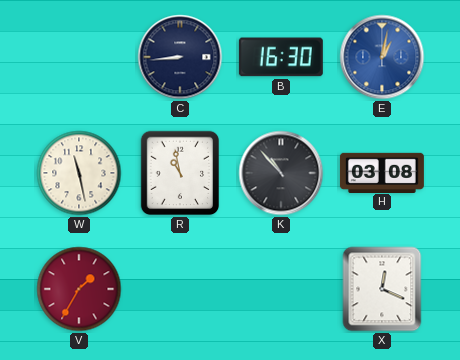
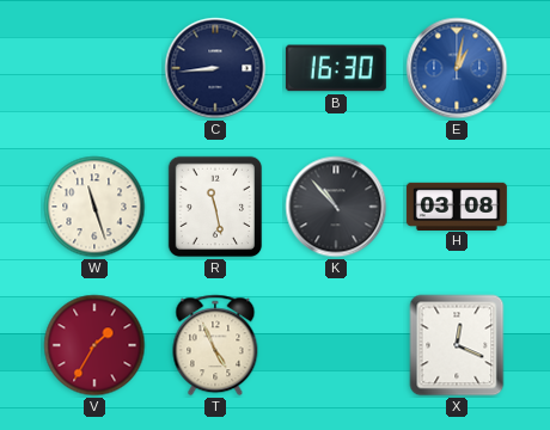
W: 11:28 -> 11:27
R: 10:58 -> 11:28
T: none -> 4:56
